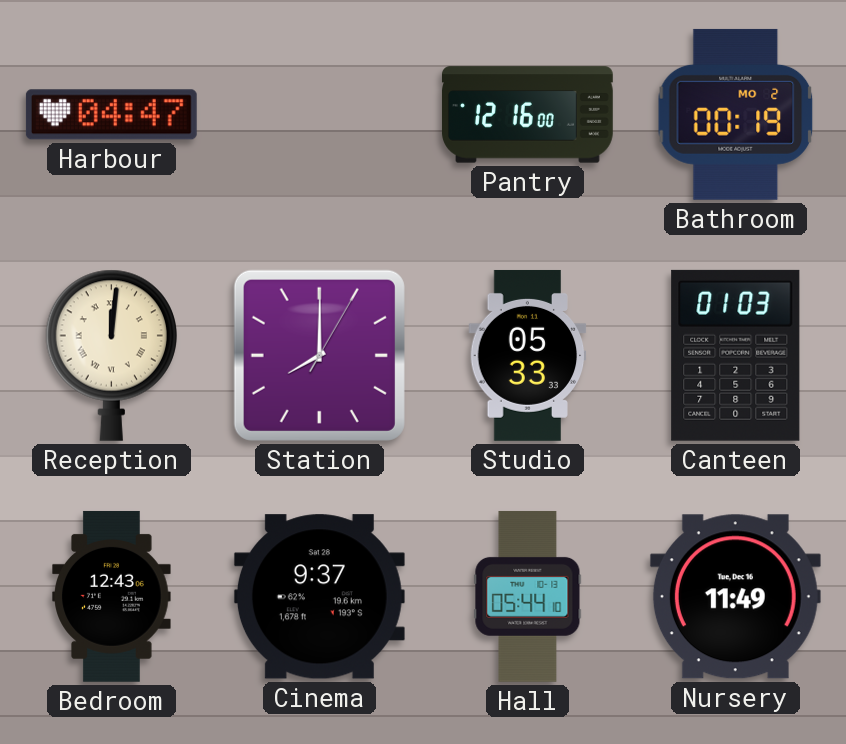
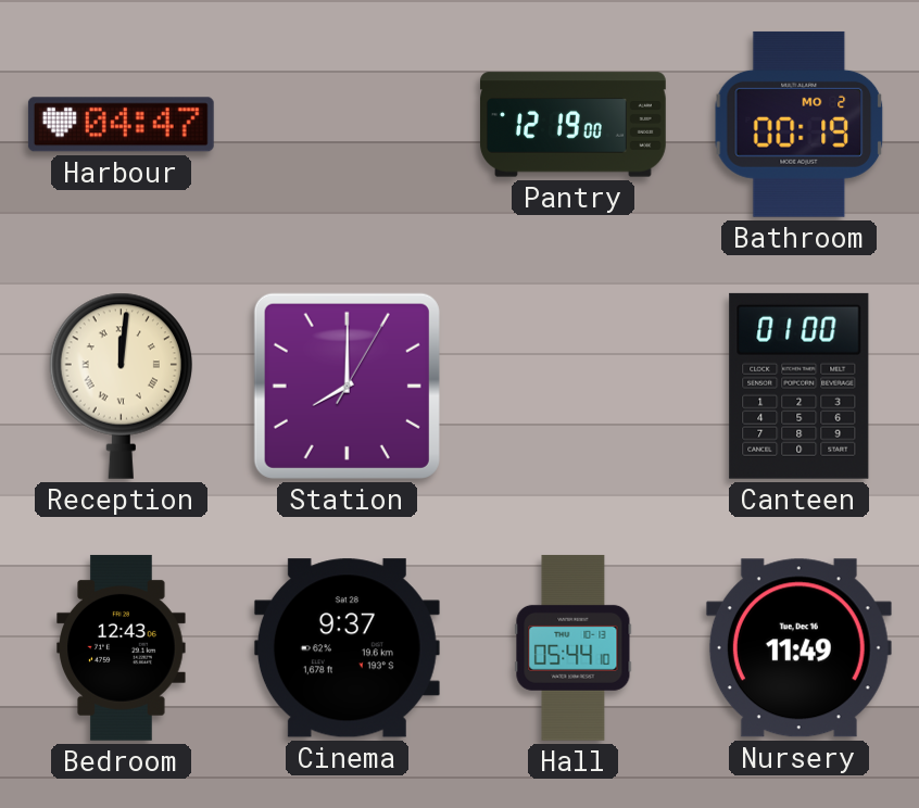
Pantry: 12:16 -> 12:19
Studio: 05:33 -> none
Canteen: 01:03 -> 01:00
